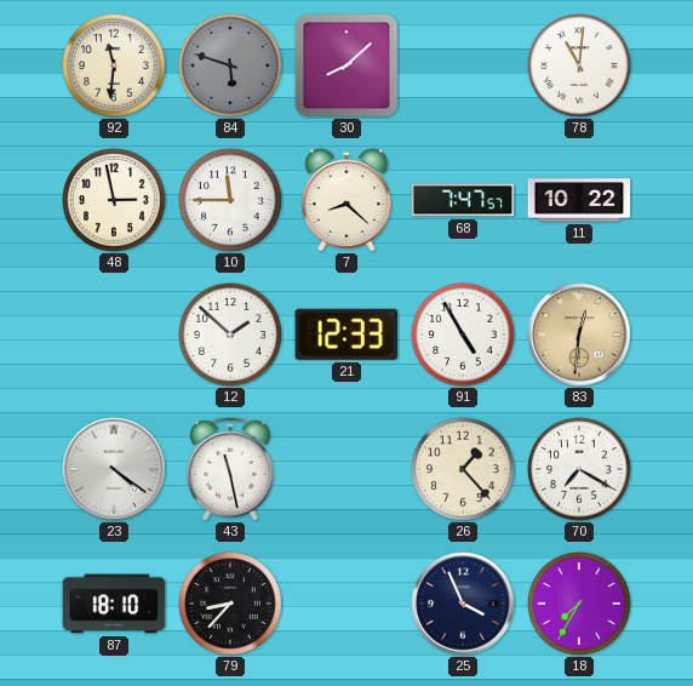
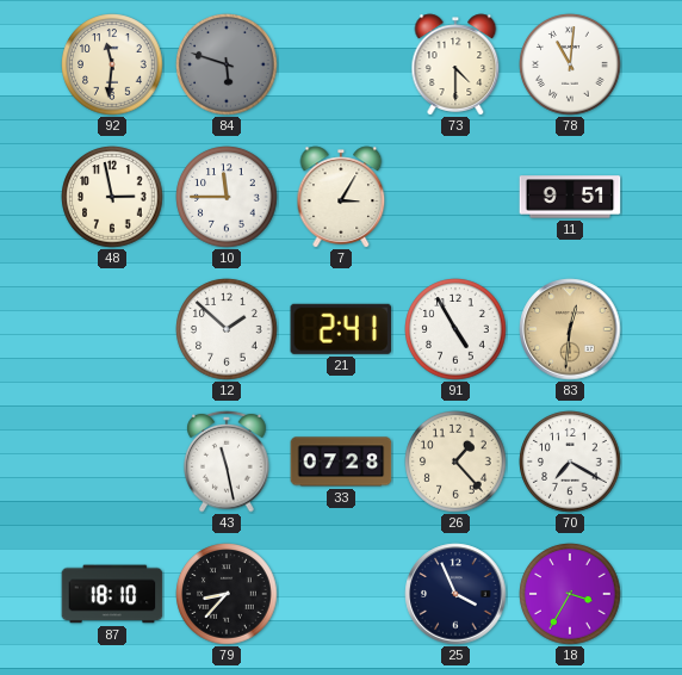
30: 8:08 -> none
73: none -> 4:30
7: 8:22 -> 3:05
68: 7:47 -> none
11: 10:22 -> 9:51
21: 12:33 -> 2:41
23: 4:21 -> none
33: none -> 07:28
18: 7:35 -> 3:35
